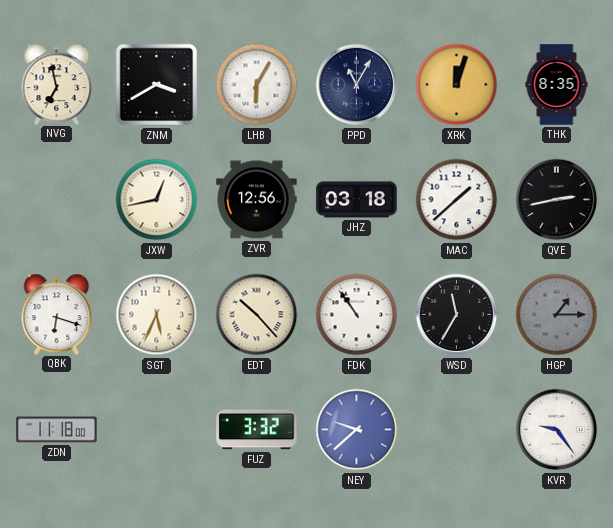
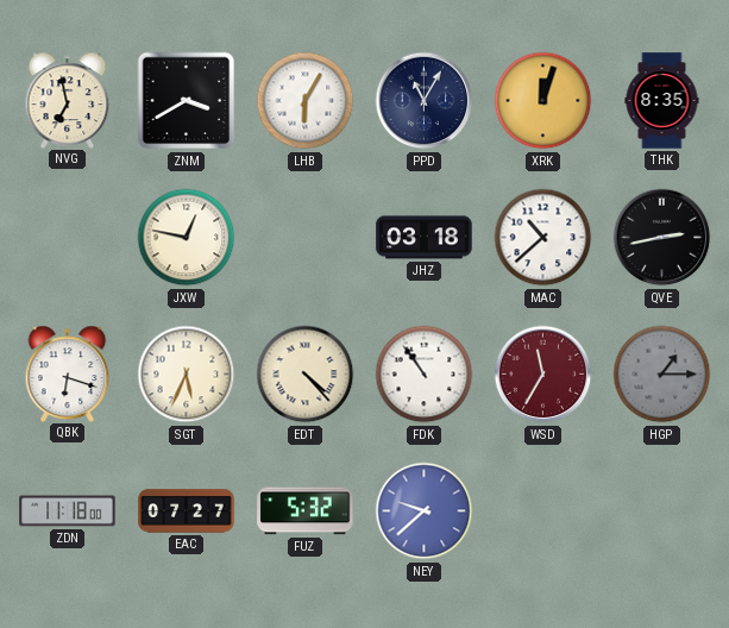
JXW: 12:43 -> 12:47
ZVR: 12:56 -> none
MAC: 1:38 -> 10:38
EDT: 10:23 -> 4:23
WSD dial: black -> burgundy
EAC: none -> 07:27
FUZ: 3:32 -> 5:32
KVR: 9:24 -> none
